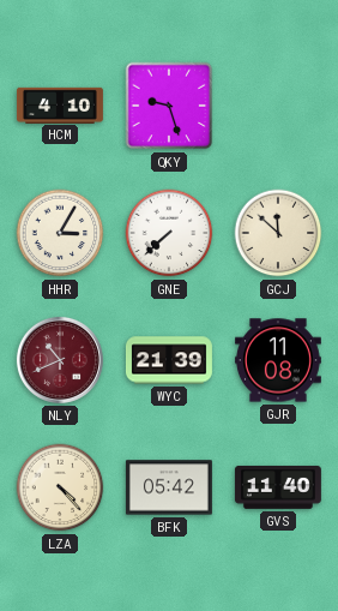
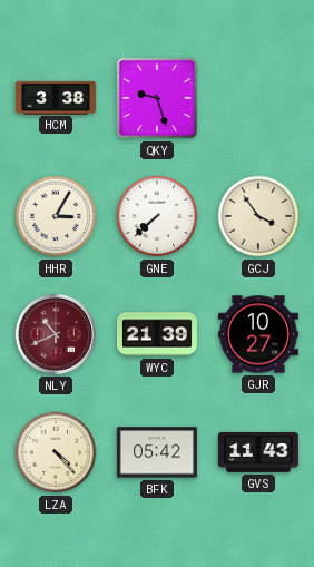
HCM: 4:10 -> 3:38
GCJ: 11:52 -> 3:54
GJR: 11:08 -> 10:27
GVS: 11:40 -> 11:43
